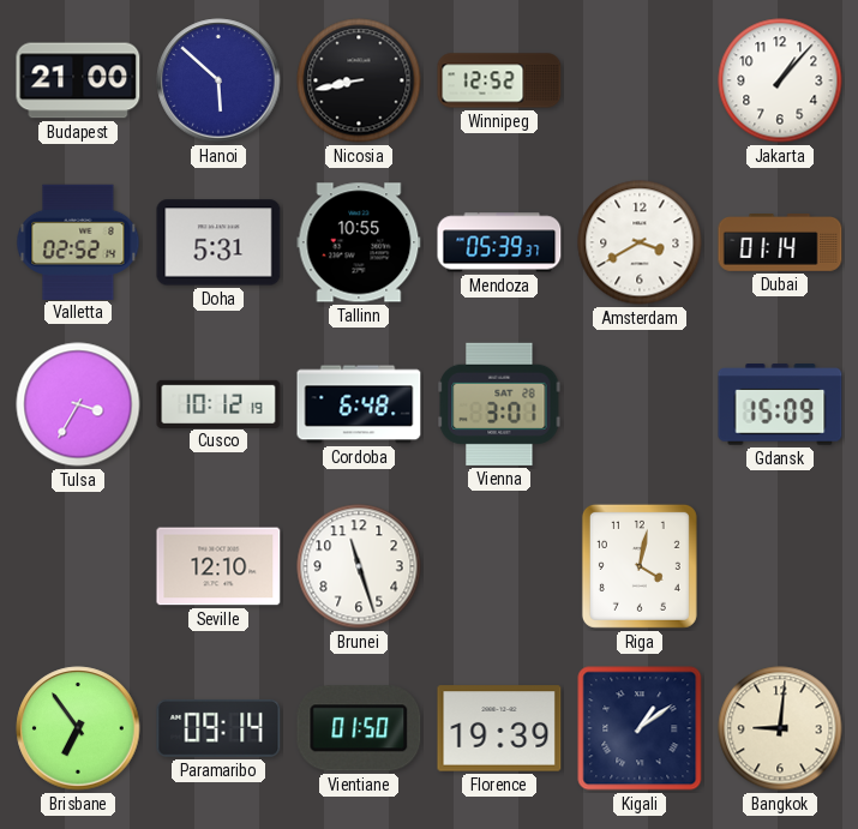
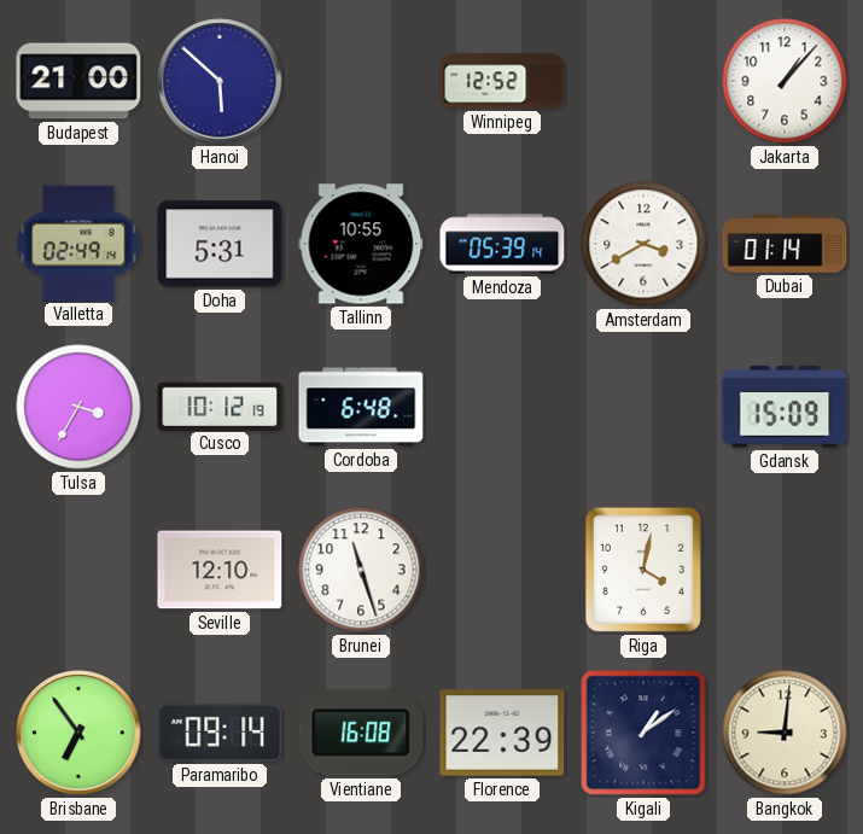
Nicosia: 8:43 -> none
Valletta: 02:52 -> 02:49
Mendoza: 05:39:37 -> 05:39:14
Vienna: 3:01 -> none
Vientiane: 01:50 -> 16:08
Florence: 19:39 -> 22:39
